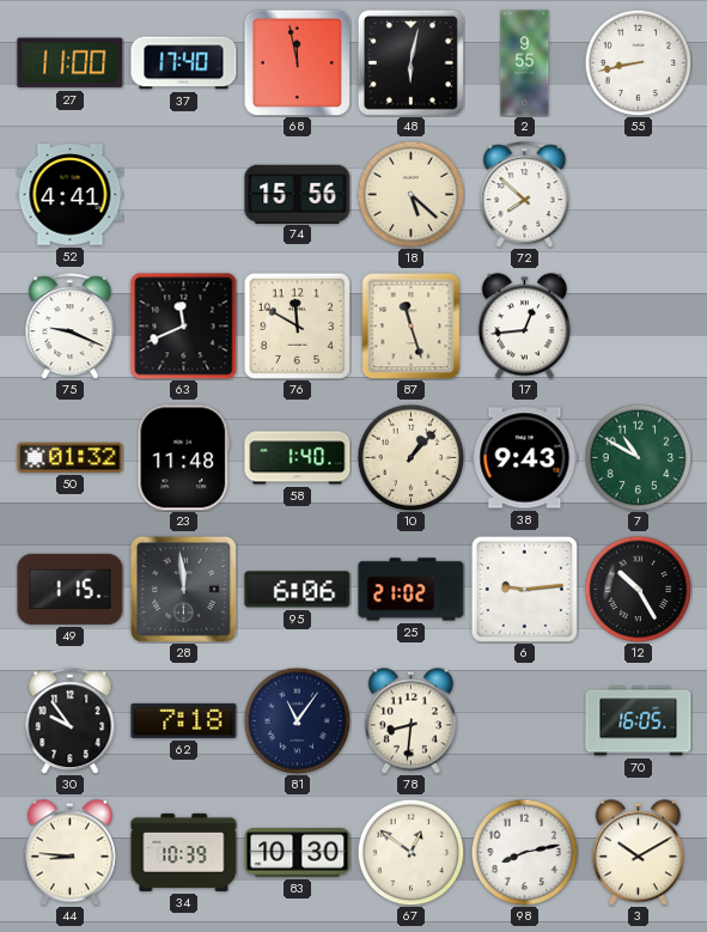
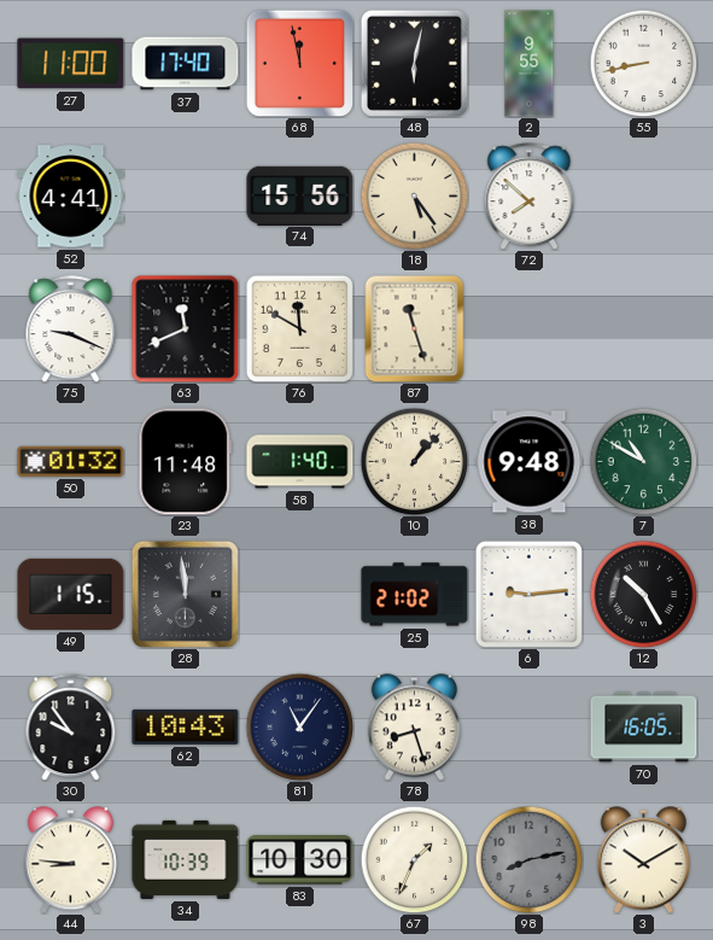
18: 5:22 -> 5:24
17: 12:44 -> none
38: 9:43 -> 9:48
95: 6:06 -> none
62: 7:18 -> 10:43
78: 8:31 -> 8:27
67: 12:51 -> 1:34
98 dial: white -> grey
